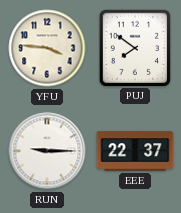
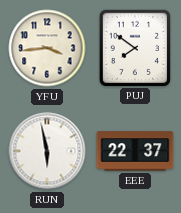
YFU: 3:46 -> 3:44
RUN: 9:15 -> 5:58
